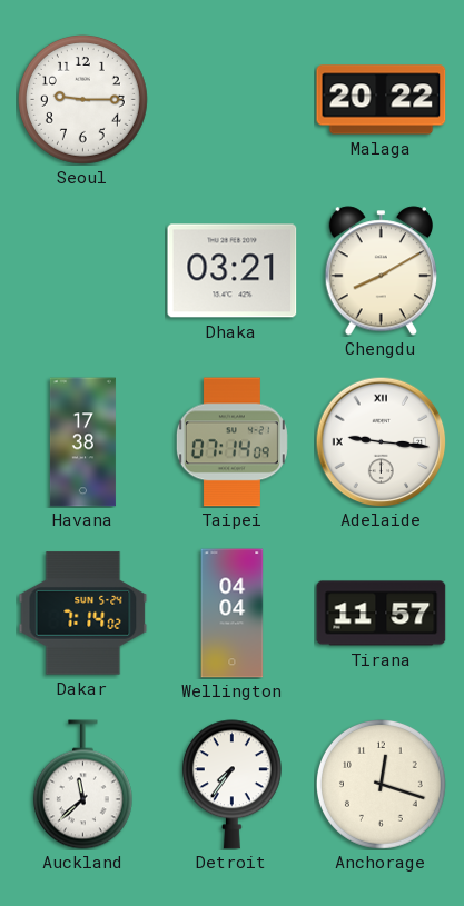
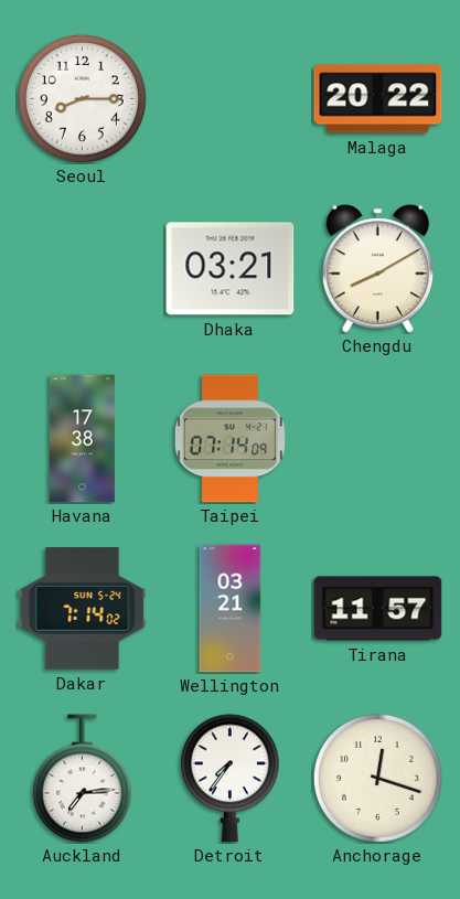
Seoul: 9:15 -> 8:15
Adelaide: 9:16 -> none
Wellington: 04:04 -> 03:21
Auckland: 11:38 -> 7:14
